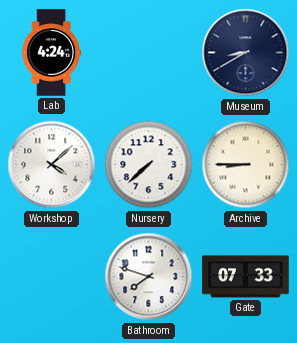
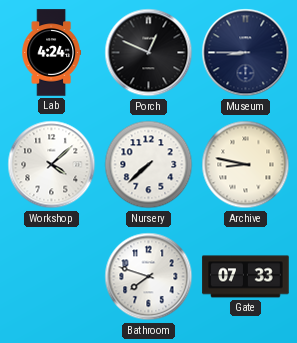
Porch: none -> 12:49
Museum: 8:40 -> 8:45
Archive: 8:45 -> 8:47
